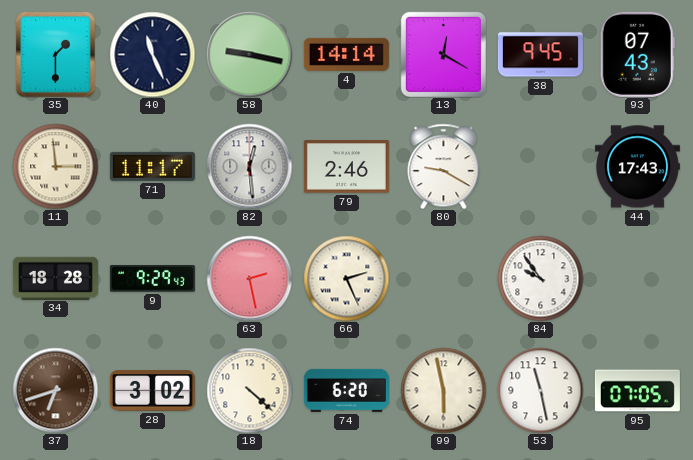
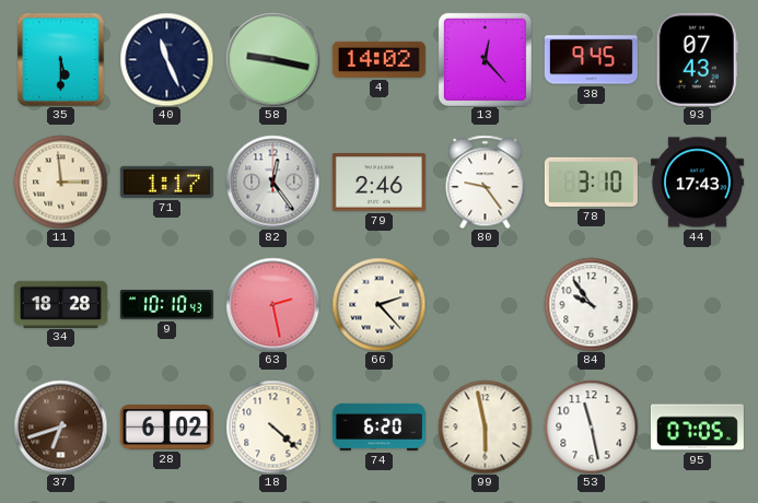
35: 1:30 -> 5:30
4: 14:14 -> 14:02
13: 12:20 -> 12:23
71: 11:17 -> 1:17
82: 12:29 -> 12:24
80: 9:20 -> 9:24
78: none -> 3:10
9: 9:29 -> 10:10
66: 2:26 -> 2:23
28: 3:02 -> 6:02
